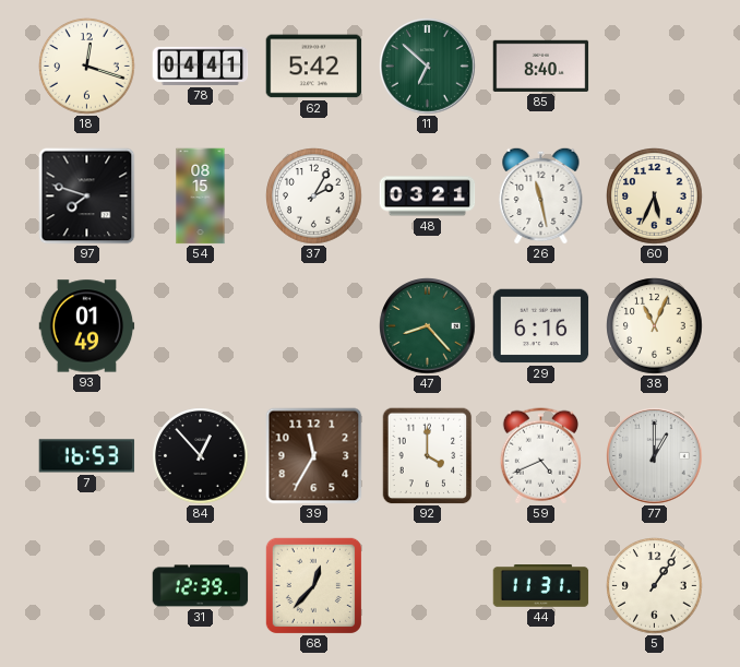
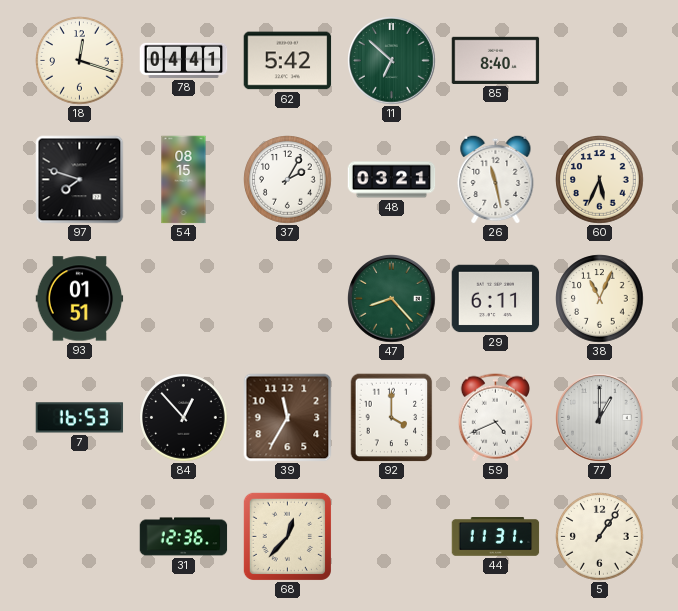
93: 01:49 -> 01:51
29: 6:16 -> 6:11
31: 12:39 -> 12:36
